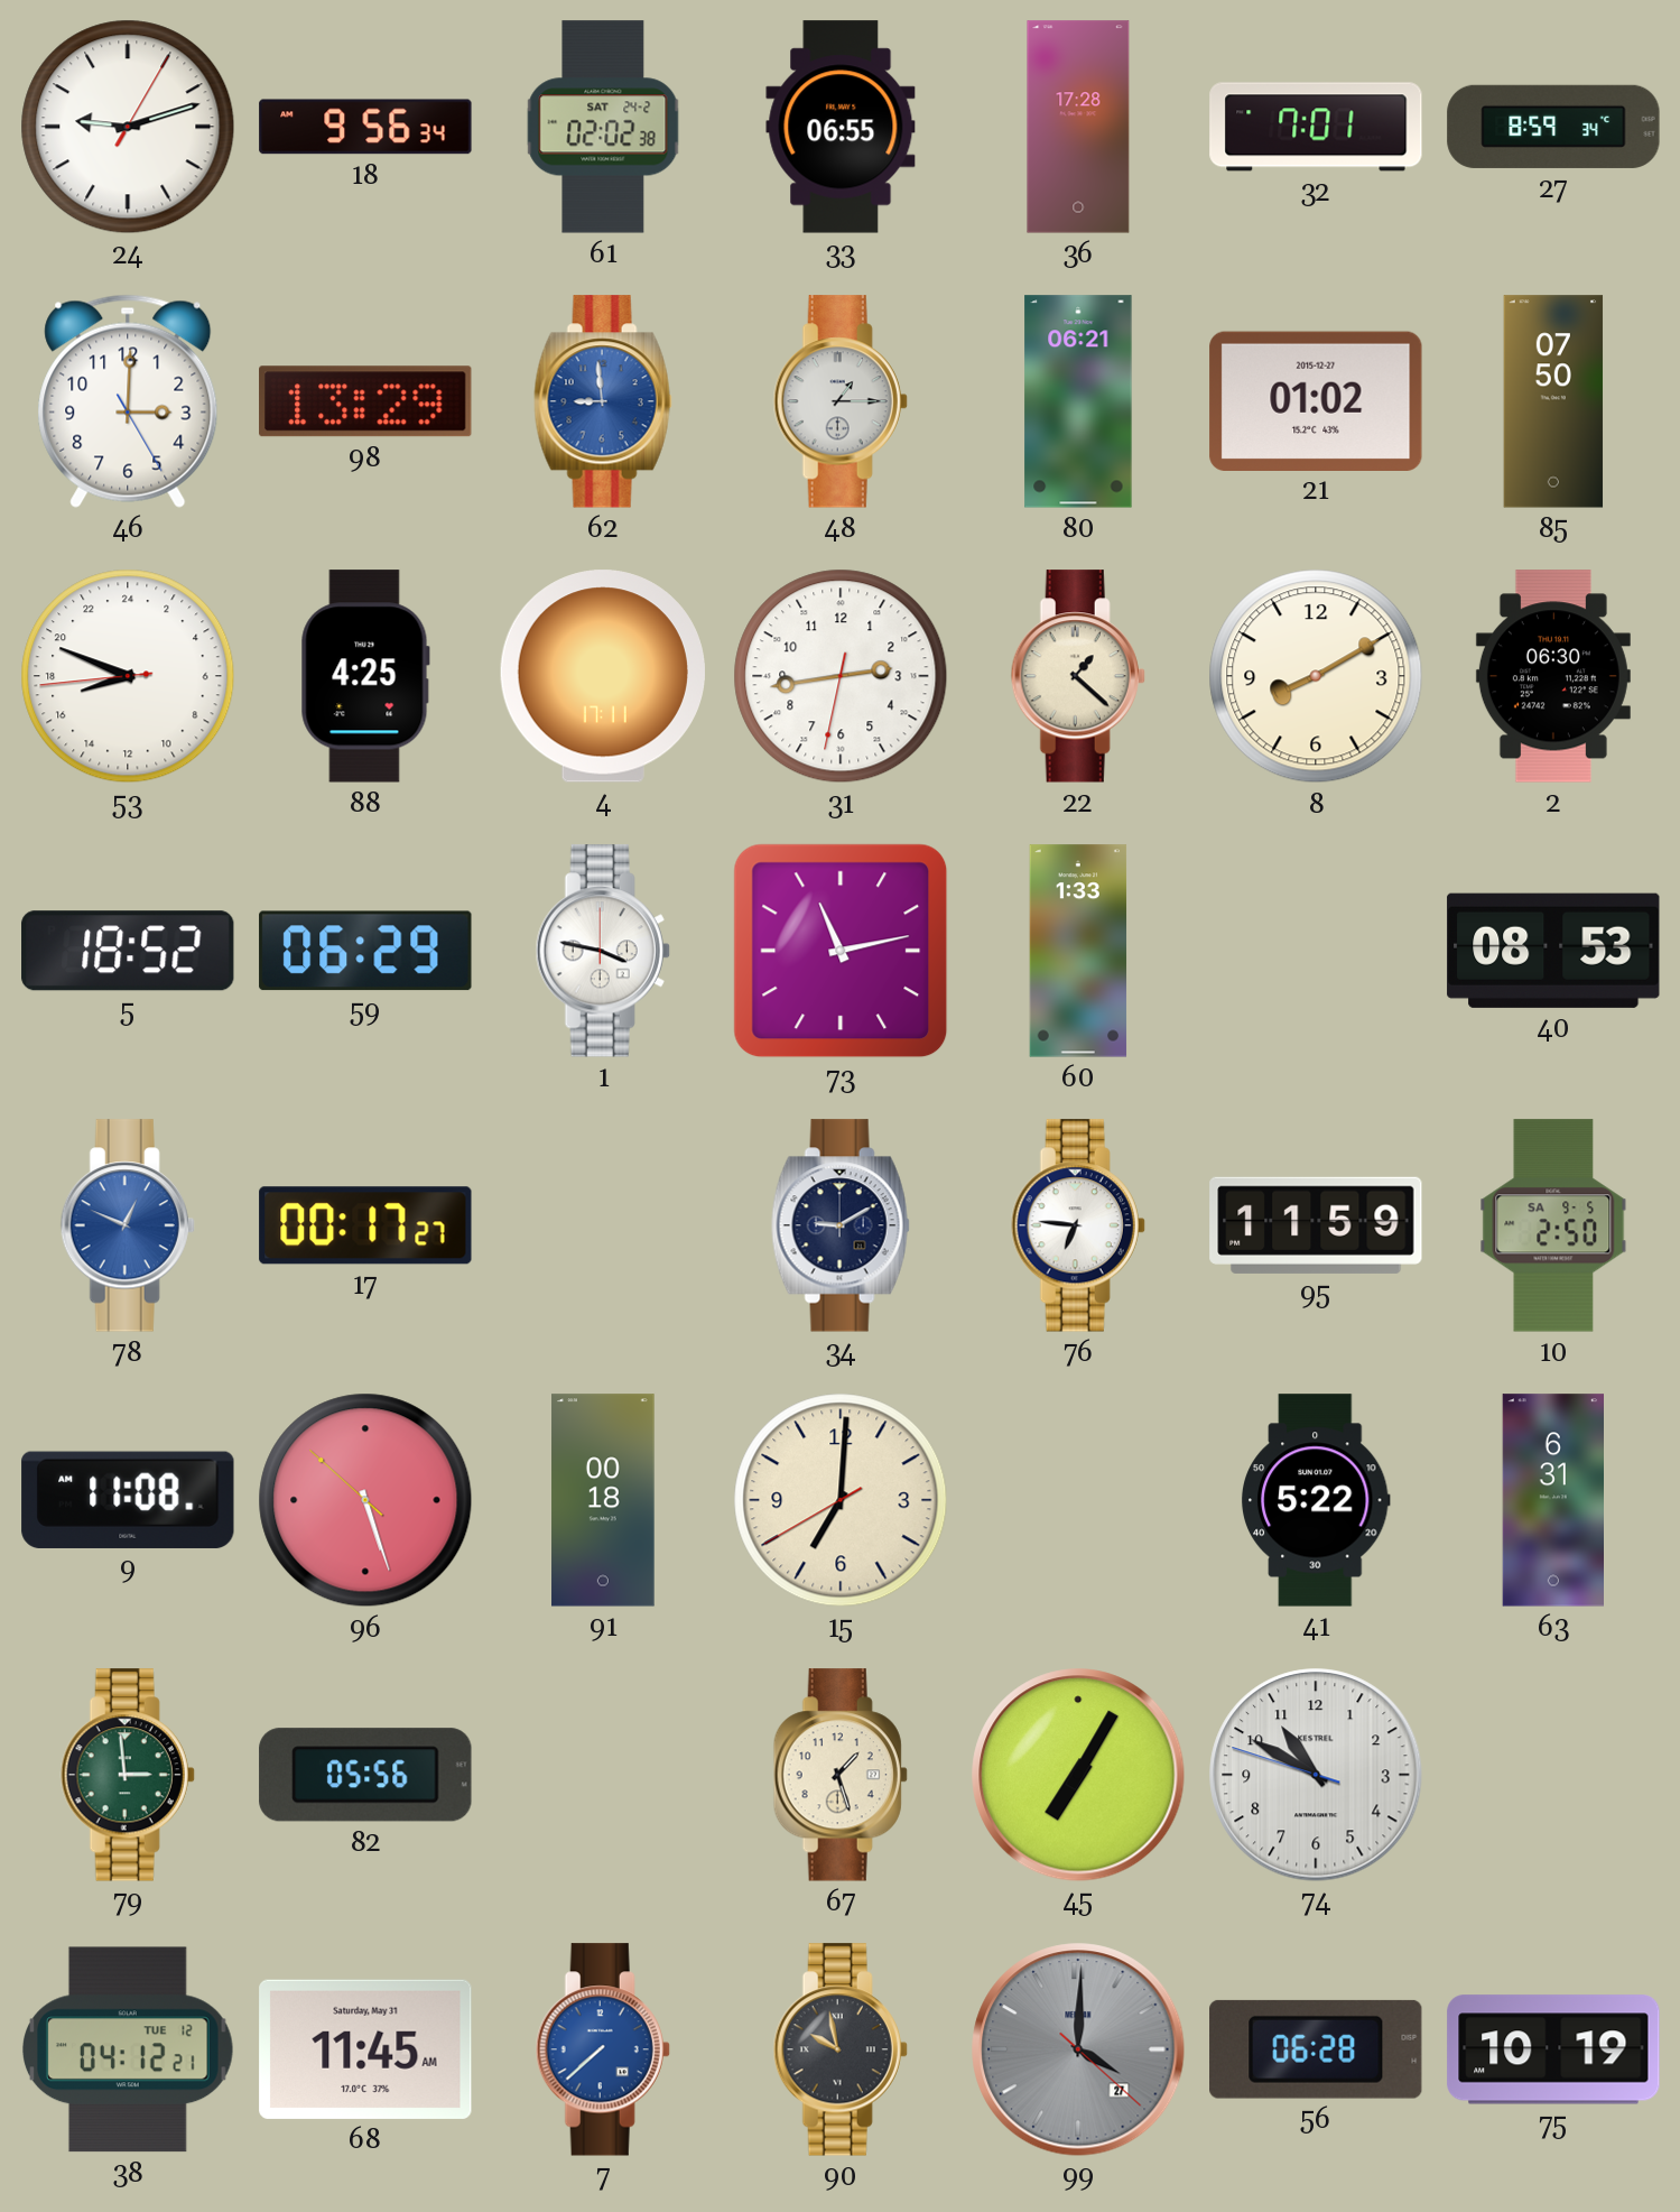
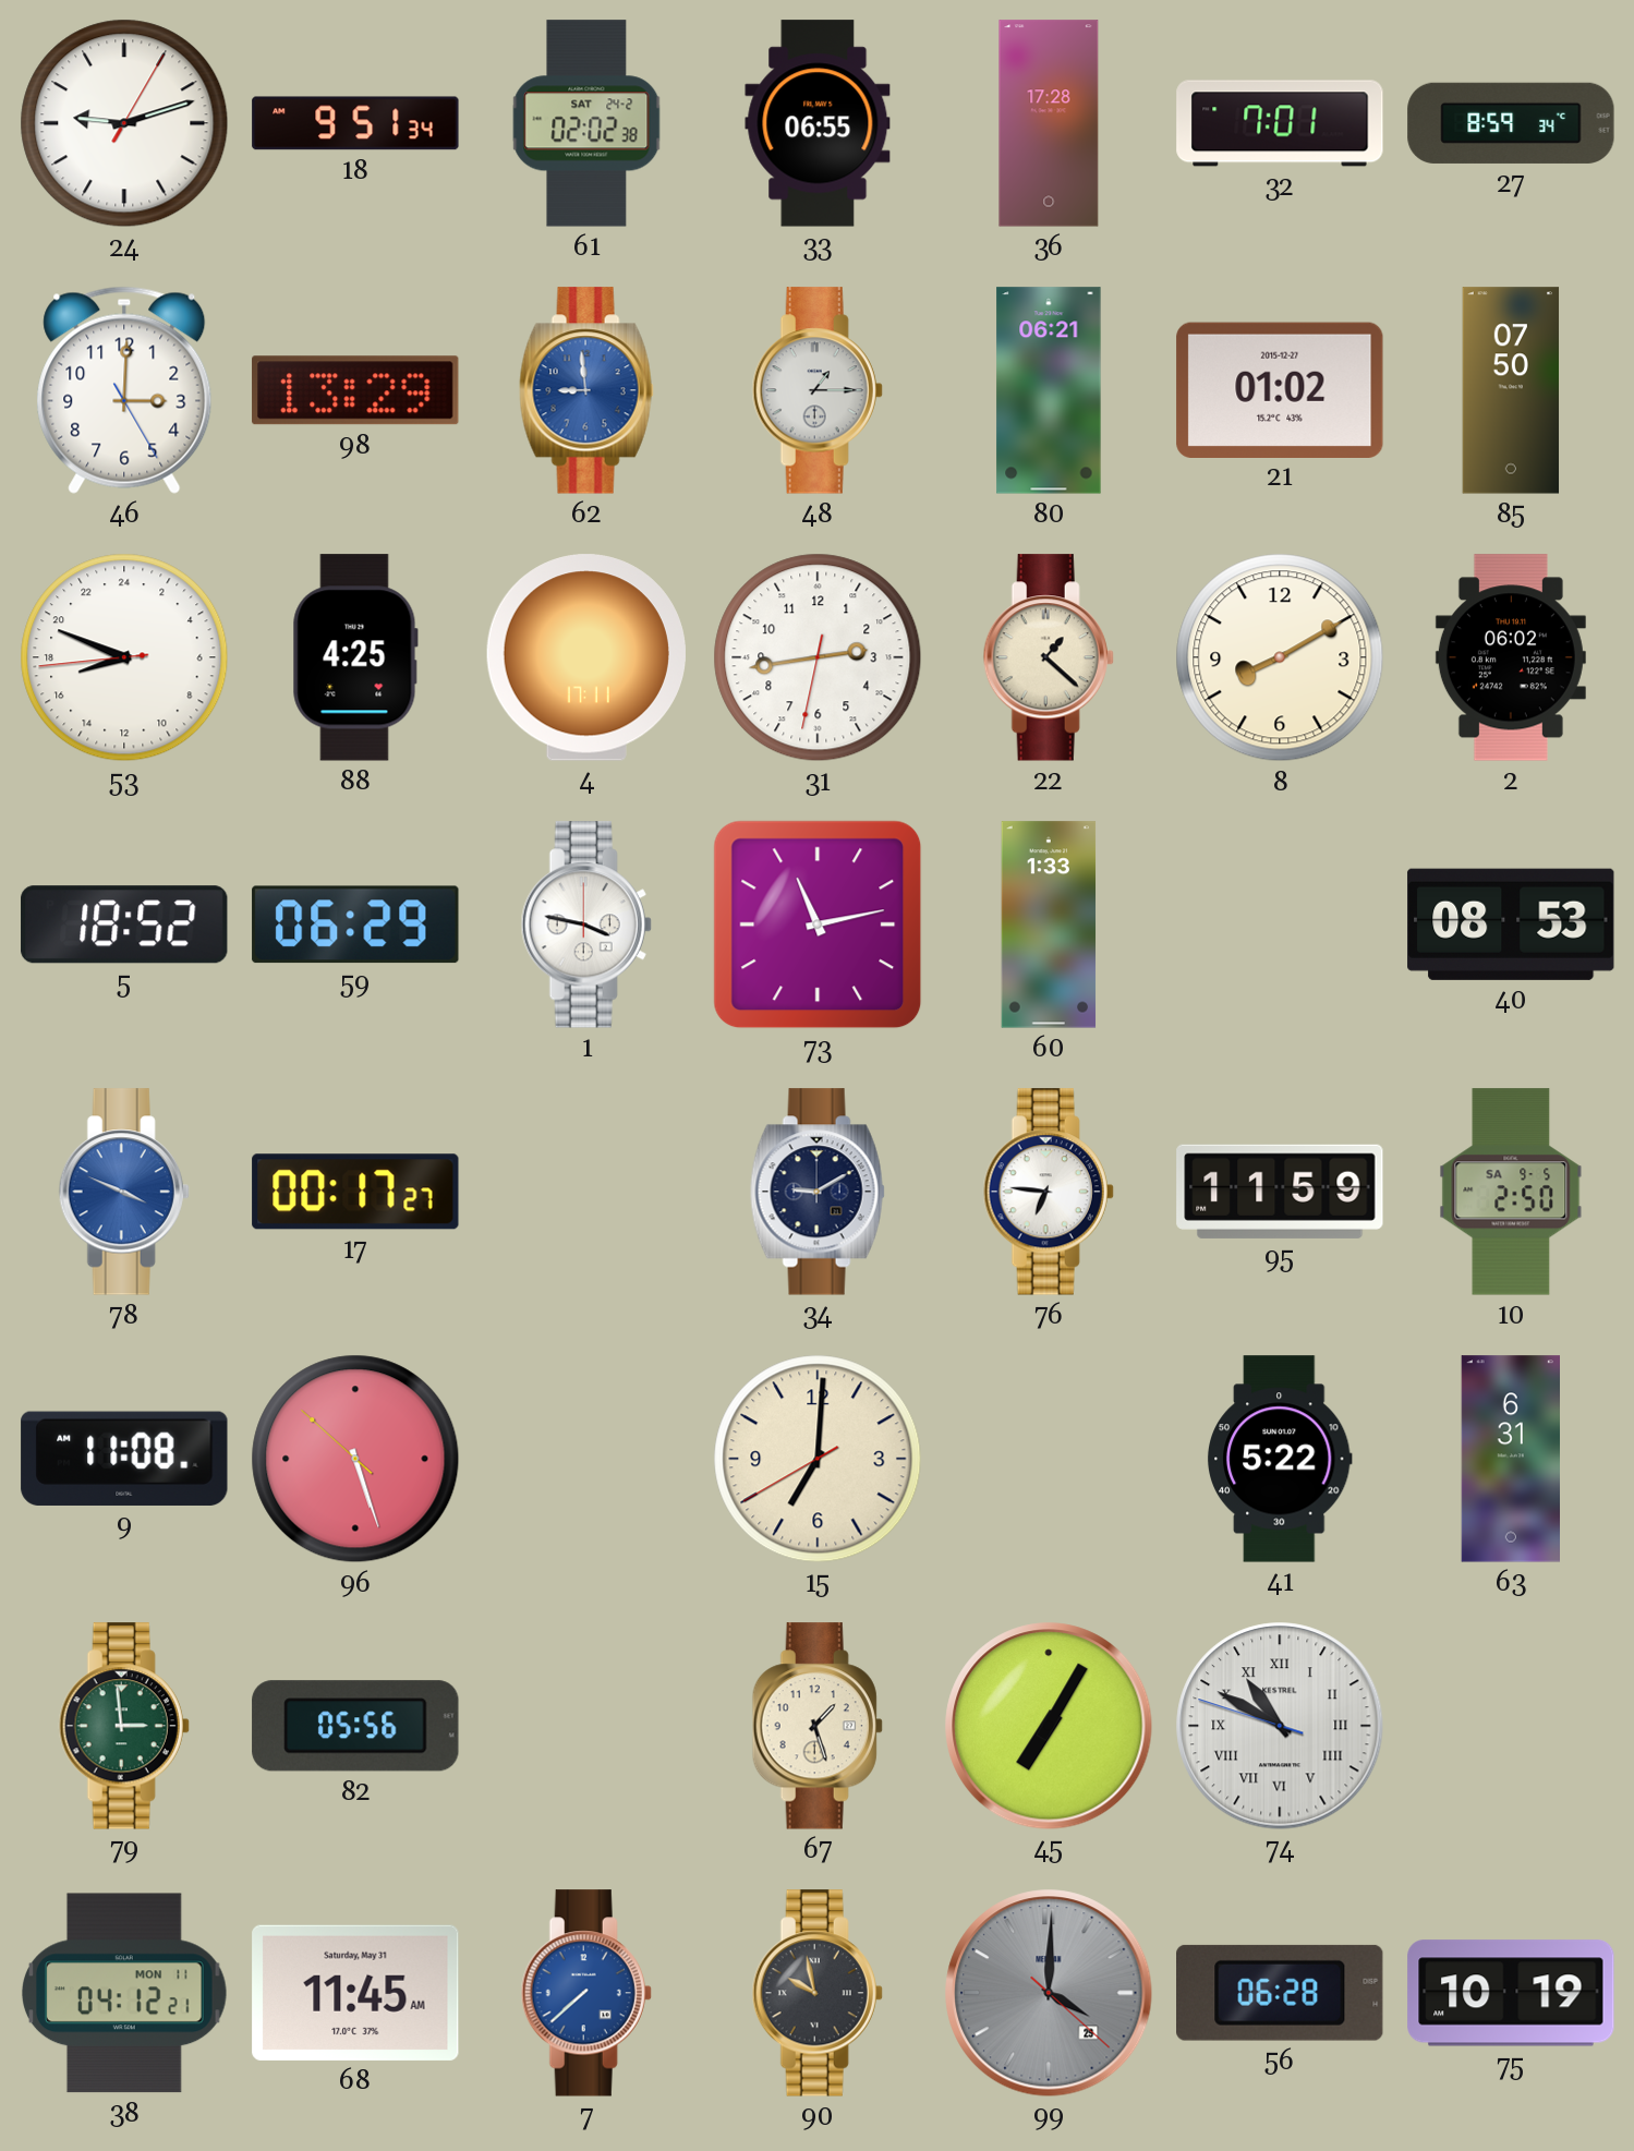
18: 9:56 -> 9:51
2: 06:30 -> 06:02
78: 12:49 -> 3:49
91: 00:18 -> none
74 numerals: Arabic -> Roman
38 date: TUE 12 -> MON 11
99 date: 27 -> 29
